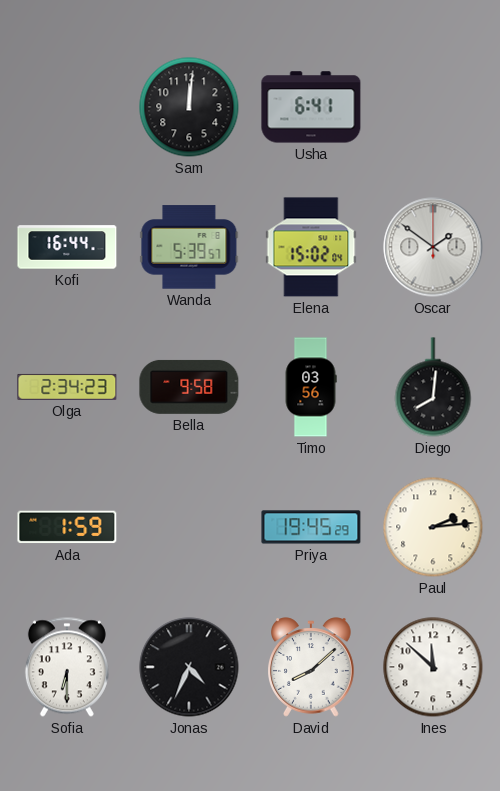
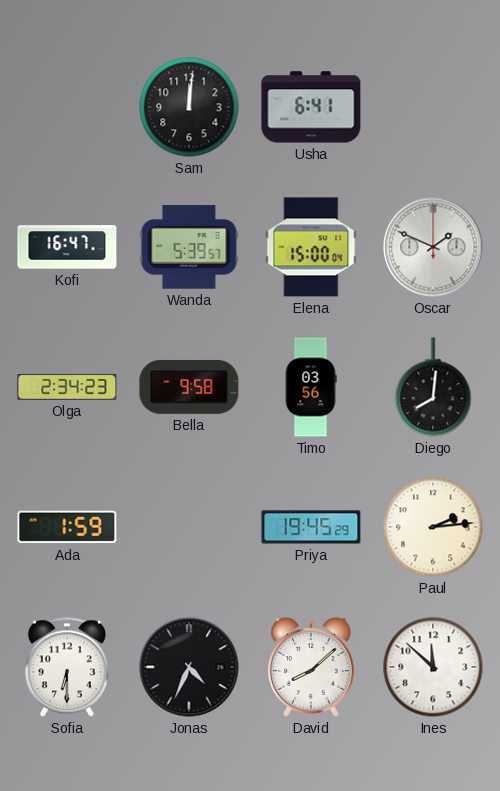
Kofi: 16:44 -> 16:47
Elena: 15:02 -> 15:00
Oscar: 1:51 -> 1:49
